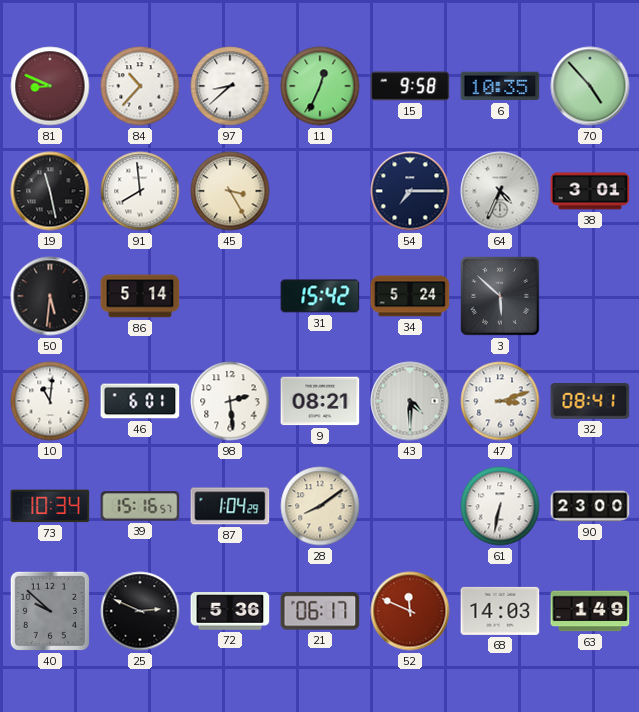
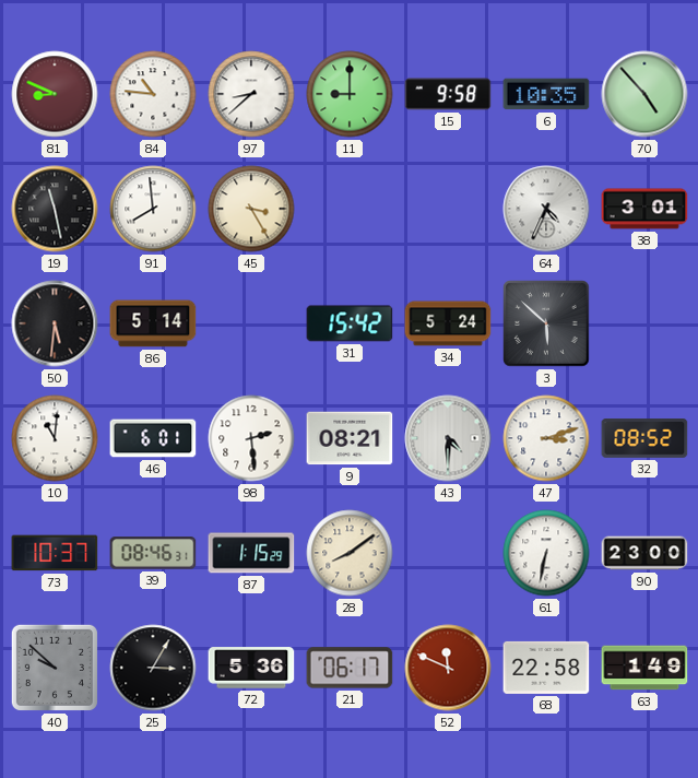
84: 10:37 -> 10:46
11: 12:34 -> 9:00
54: 7:15 -> none
32: 08:41 -> 08:52
73: 10:34 -> 10:37
39: 15:16 -> 08:46
87: 1:04 -> 1:15
25: 2:49 -> 3:05
68: 14:03 -> 22:58
